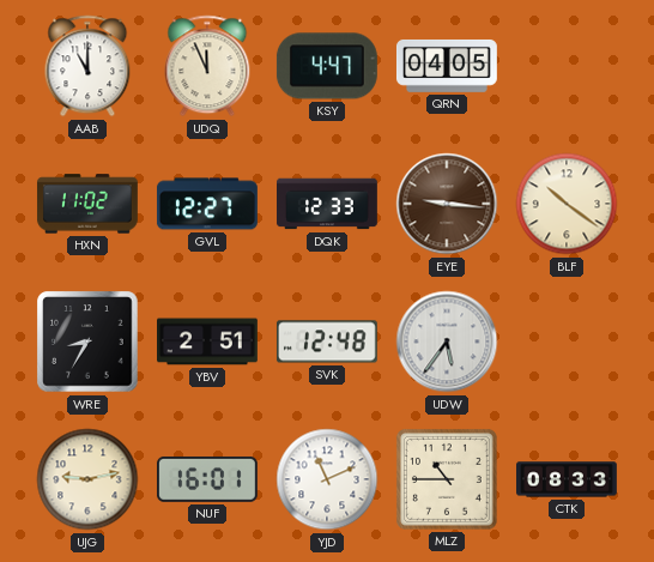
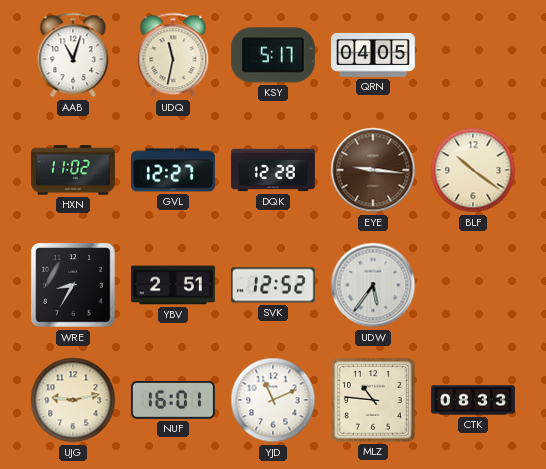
AAB: 11:00 -> 11:03
UDQ: 11:56 -> 11:32
KSY: 4:47 -> 5:17
DQK: 12:33 -> 12:28
SVK: 12:48 -> 12:52
MLZ: 10:45 -> 10:46
